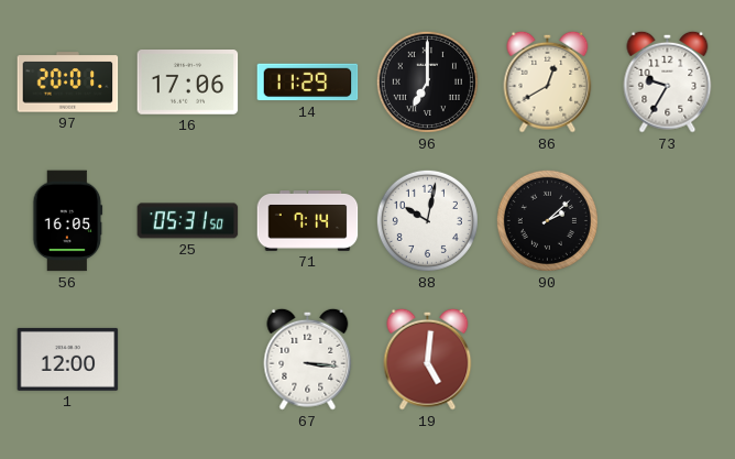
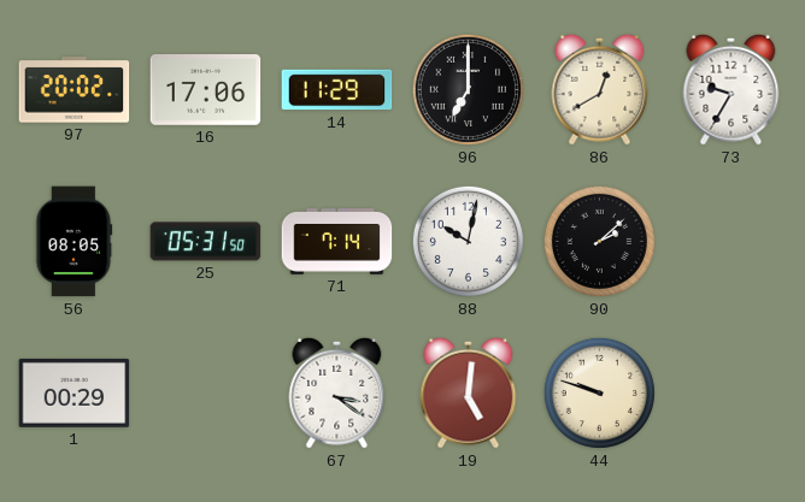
97: 20:01 -> 20:02
56: 16:05 -> 08:05
1: 12:00 -> 00:29
67: 3:16 -> 3:21
44: none -> 9:48
